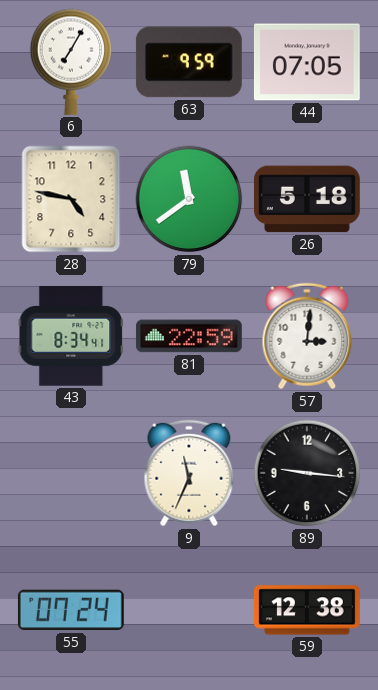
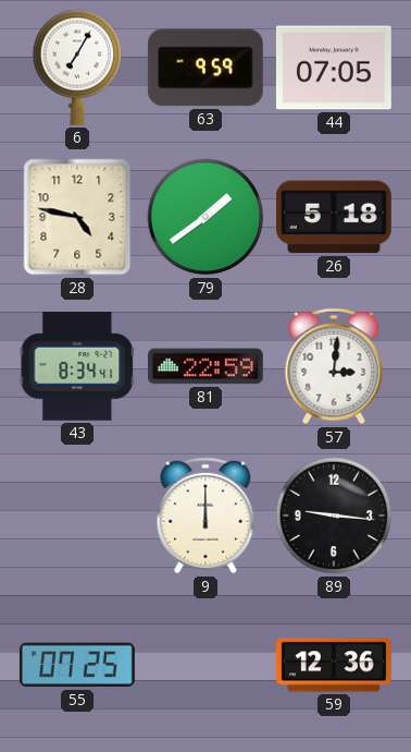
79: 11:39 -> 1:39
9: 11:34 -> 12:00
55: 07:24 -> 07:25
59: 12:38 -> 12:36
